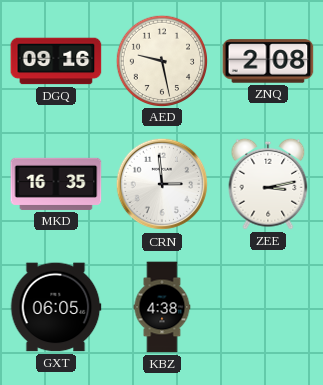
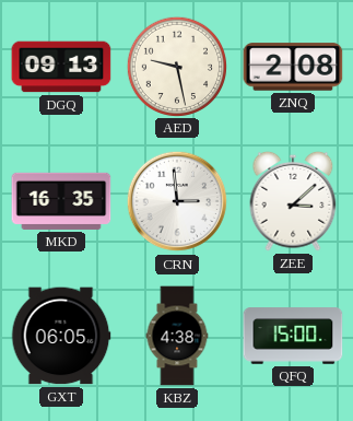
DGQ: 09:16 -> 09:13
ZEE: 3:13 -> 3:08
QFQ: none -> 15:00
